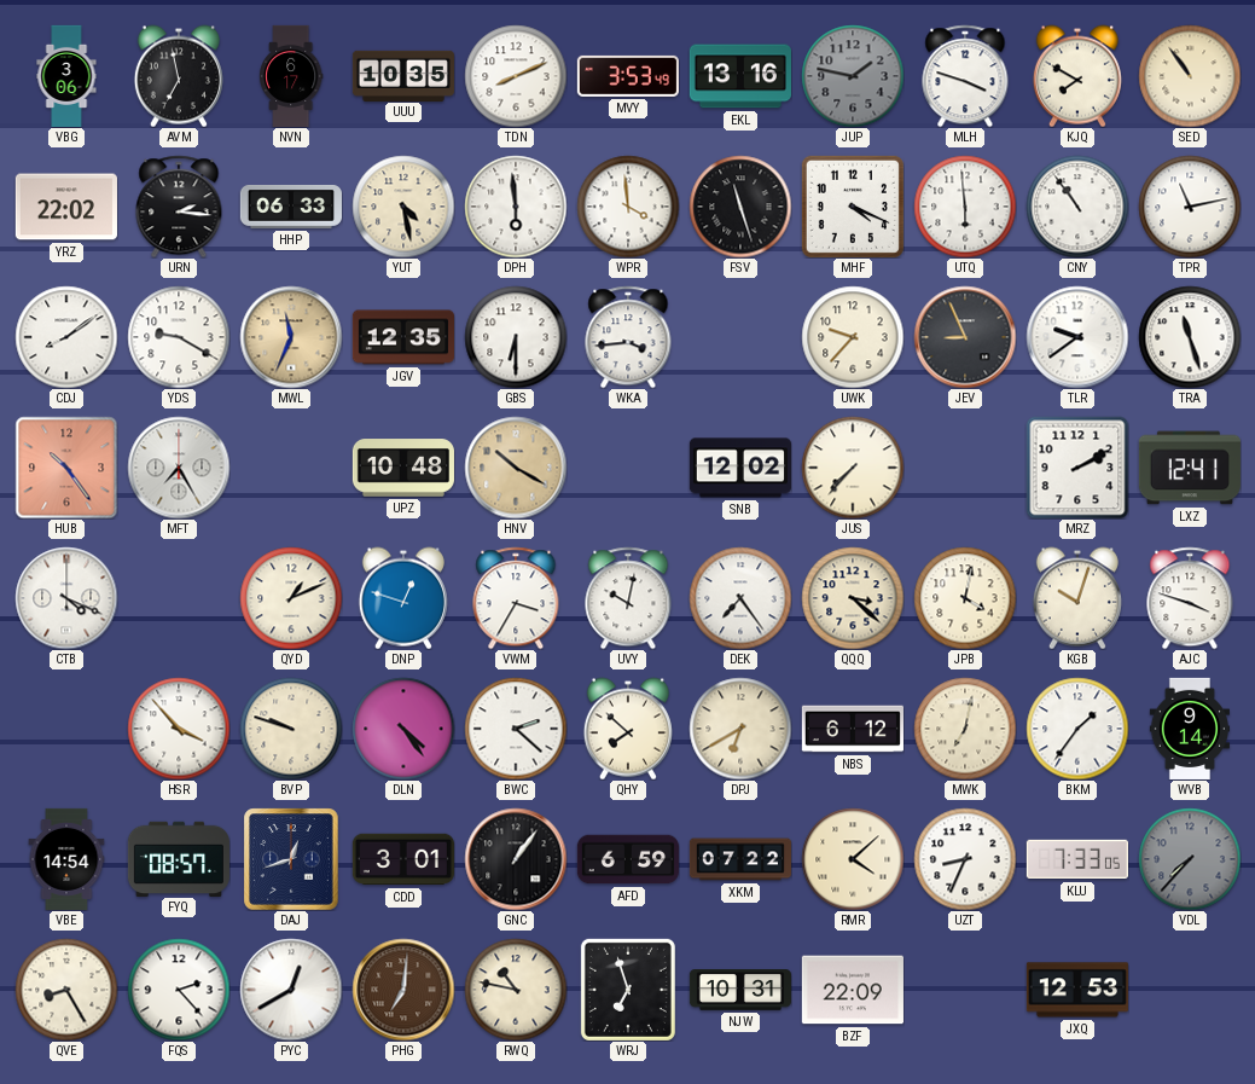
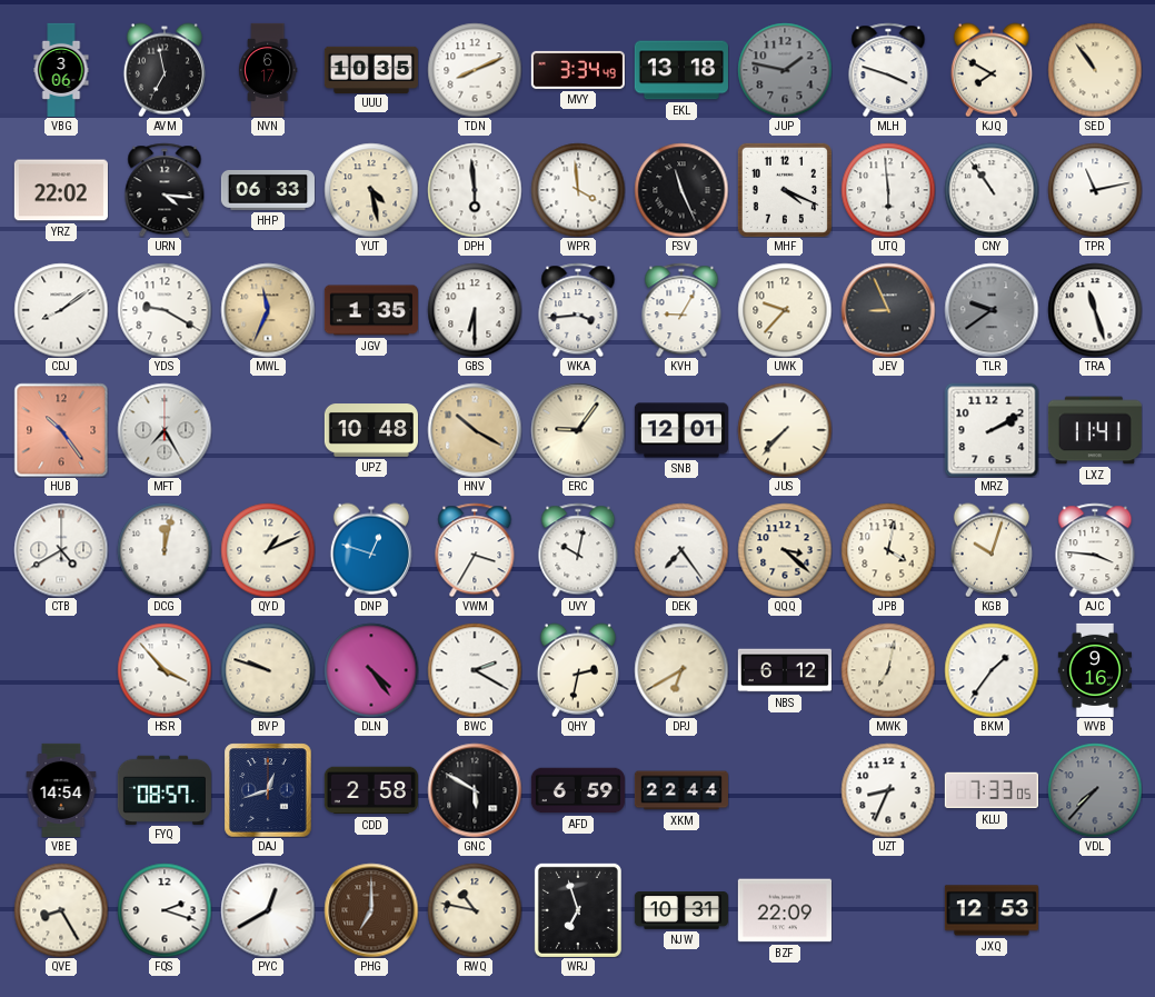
MVY: 3:53 -> 3:34
EKL: 13:16 -> 13:18
URN: 2:16 -> 4:16
FSV: 11:27 -> 11:26
JGV: 12:35 -> 1:35
KVH: none -> 9:05
TLR dial: white -> grey
ERC: none -> 9:06
SNB: 12:02 -> 12:01
LXZ: 12:41 -> 11:41
CTB: 4:19 -> 4:40
DCG: none -> 12:02
AJC: 3:48 -> 3:46
BWC: 2:22 -> 2:20
QHY: 7:52 -> 2:32
WVB: 9:14 -> 9:16
CDD: 3:01 -> 2:58
GNC: 1:06 -> 5:50
XKM: 07:22 -> 22:44
RMR: 4:08 -> none
FQS: 2:23 -> 2:18
PHG: 7:01 -> 7:00
